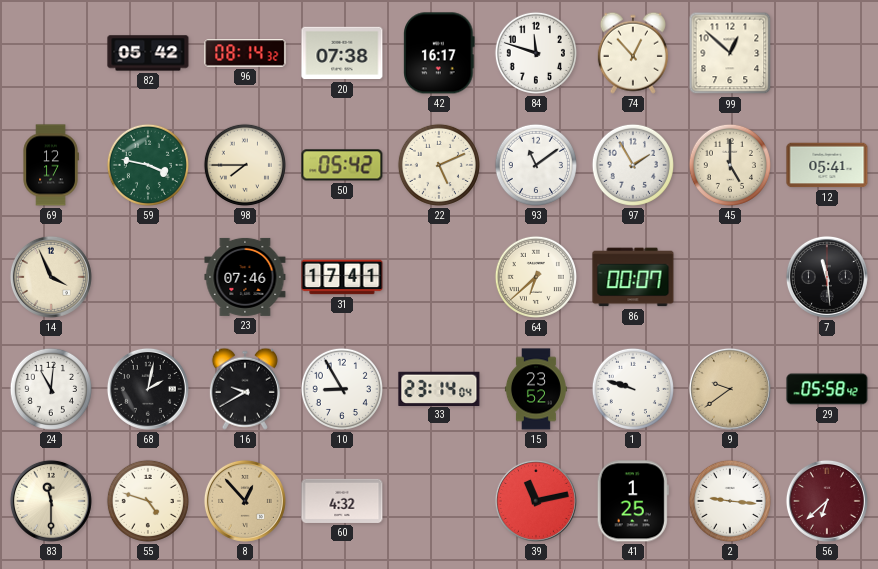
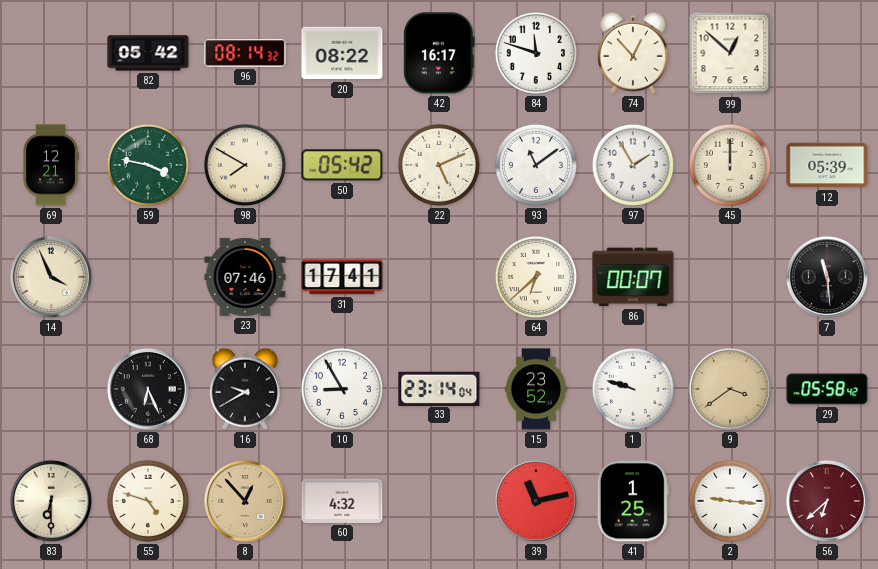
20: 07:38 -> 08:22
69: 12:17 -> 12:21
98: 7:45 -> 7:50
45: 5:00 -> 12:00
12: 05:41 -> 05:39
24: 11:01 -> none
68: 2:02 -> 6:26
9: 9:39 -> 3:39
83: 11:30 -> 6:30
